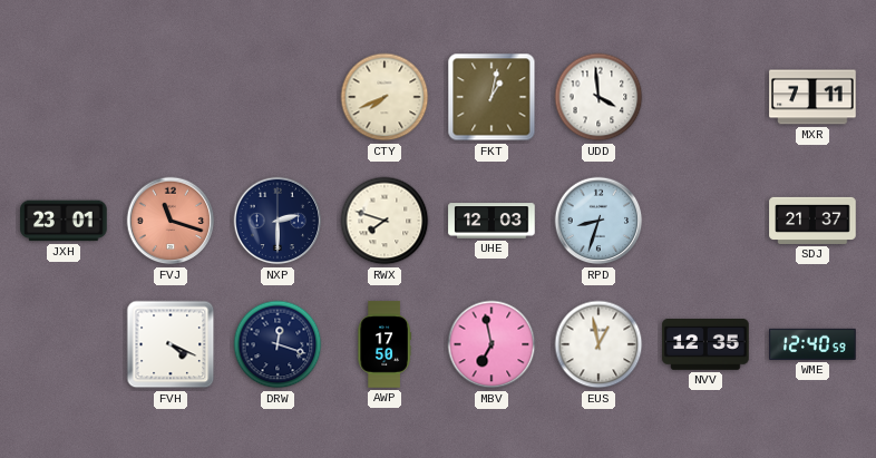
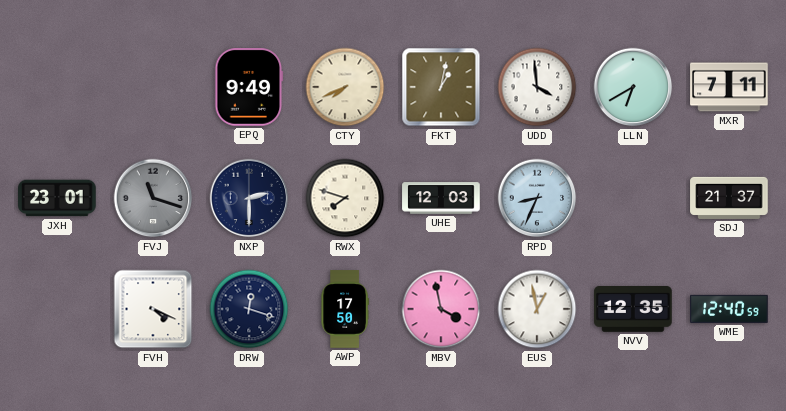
EPQ: none -> 9:49
LLN: none -> 6:40
FVJ dial: salmon -> grey
RPD: 8:33 -> 8:34
MBV: 6:58 -> 3:58
